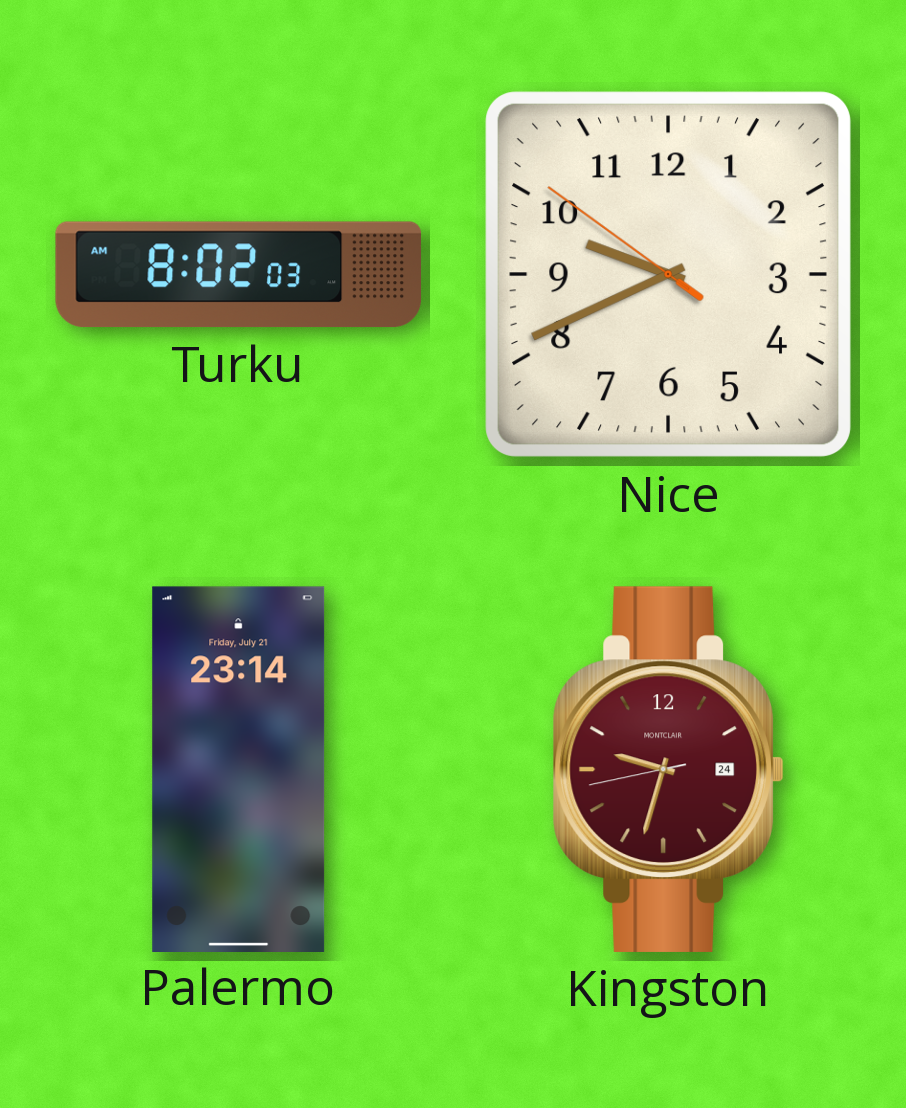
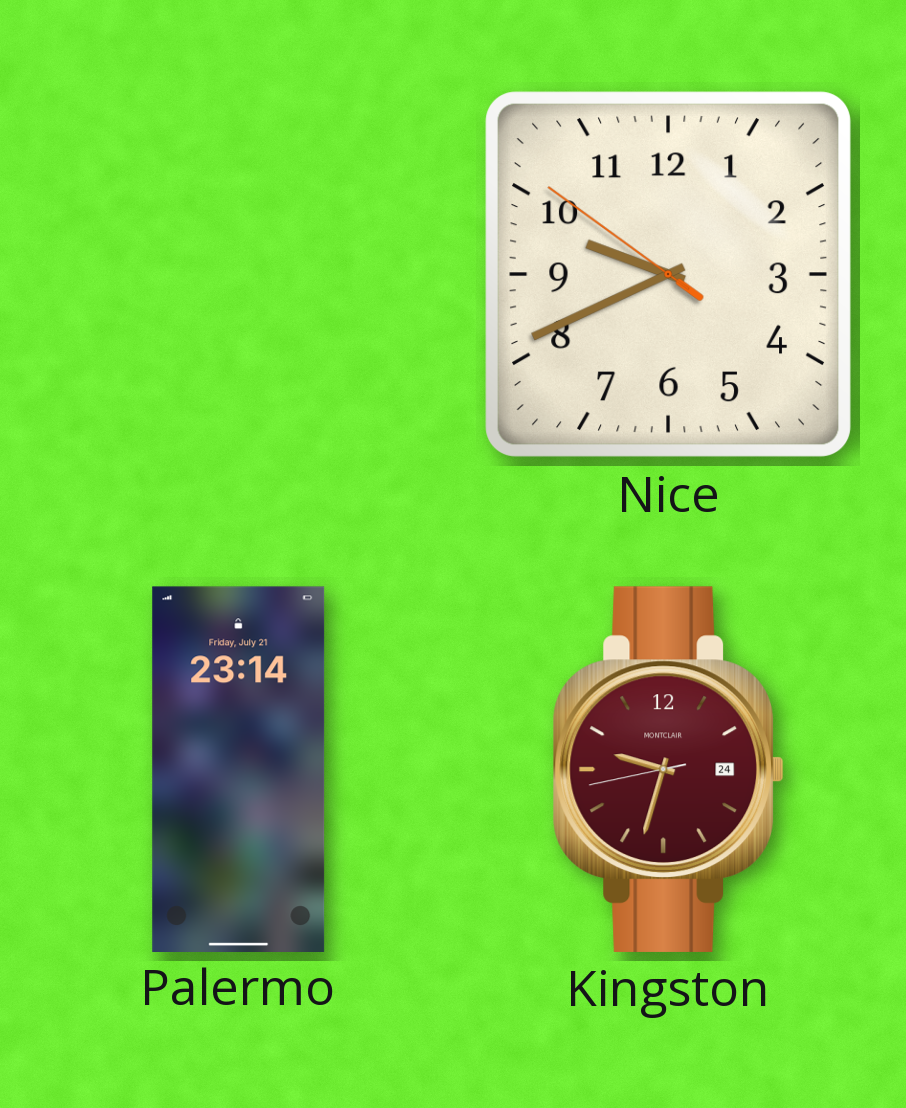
Turku: 8:02 -> none
